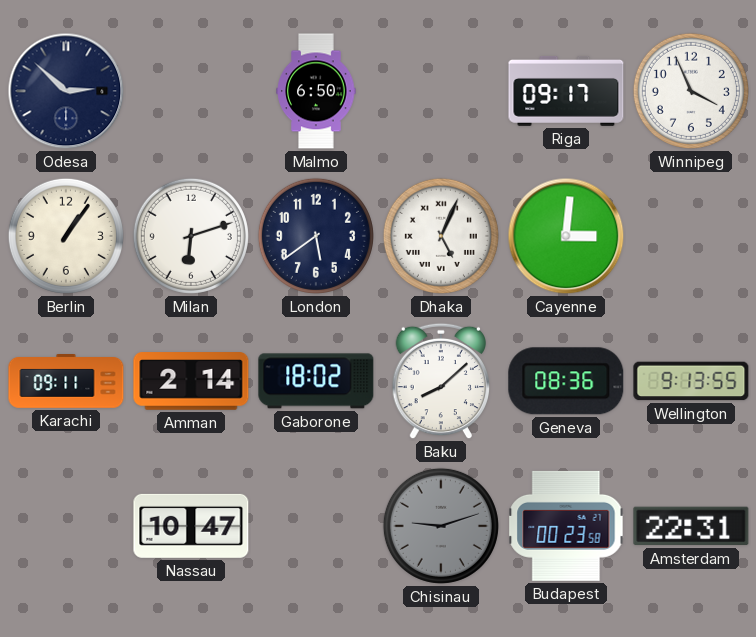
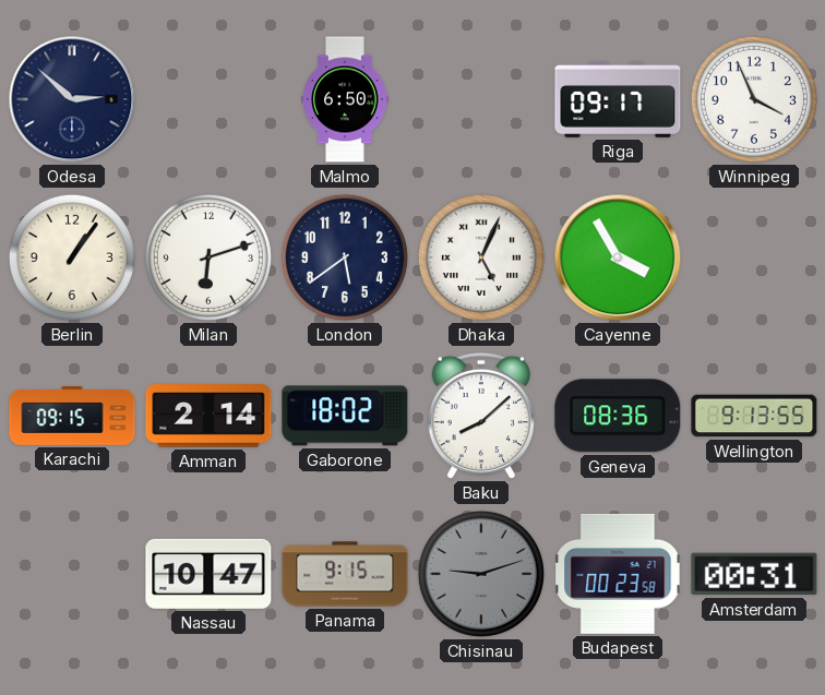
Cayenne: 3:01 -> 3:55
Karachi: 09:11 -> 09:15
Panama: none -> 9:15
Amsterdam: 22:31 -> 00:31
